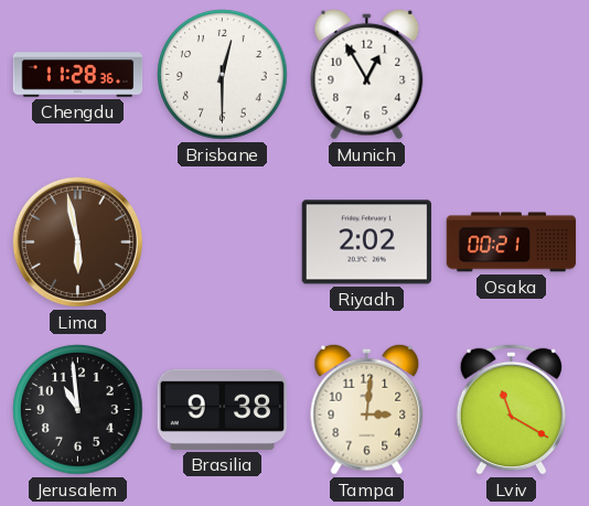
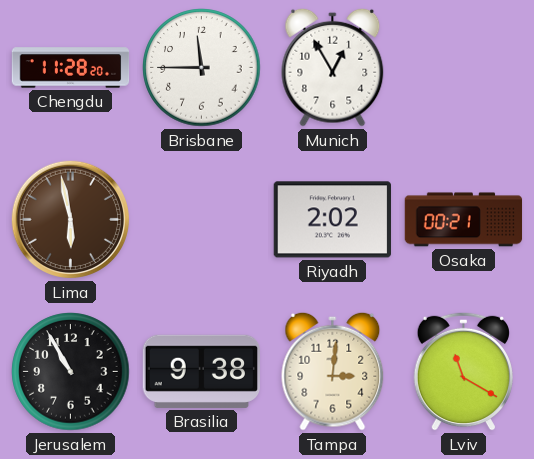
Chengdu: 11:28:36 -> 11:28:20
Brisbane: 12:30 -> 11:45
Jerusalem: 10:59 -> 10:55
